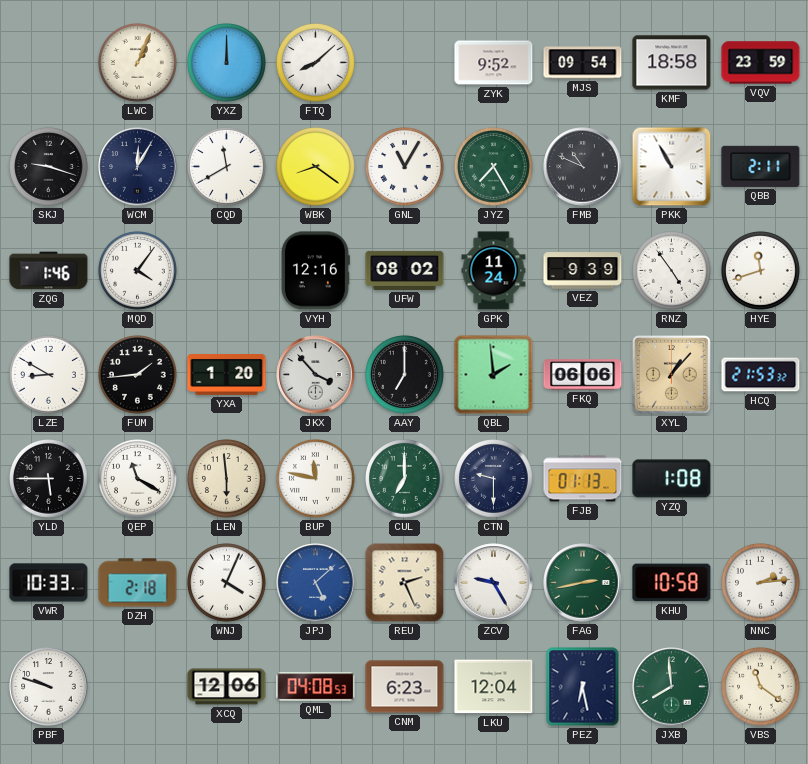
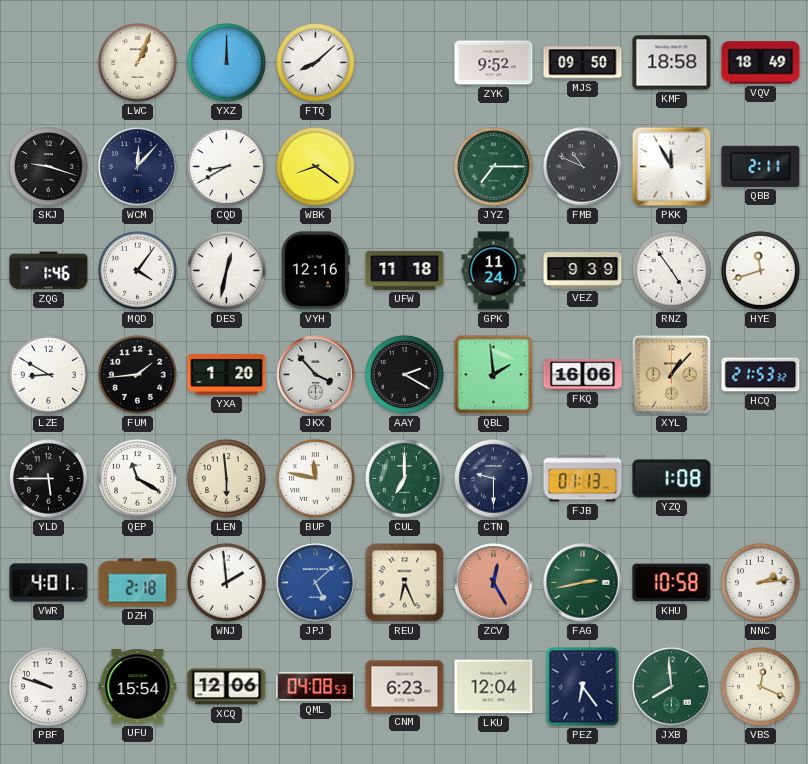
MJS: 09:54 -> 09:50
VQV: 23:59 -> 18:49
WCM: 12:05 -> 12:07
CQD: 11:40 -> 8:40
GNL: 11:05 -> none
JYZ: 7:25 -> 7:15
PKK: 10:55 -> 11:55
DES: none -> 12:32
UFW: 08:02 -> 11:18
AAY: 7:00 -> 2:20
FKQ: 06:06 -> 16:06
VWR: 10:33 -> 4:01
WNJ: 4:04 -> 1:59
REU: 2:26 -> 6:26
ZCV: 9:25 -> 12:25
ZCV dial: white -> salmon
UFU: none -> 15:54
PEZ: 6:28 -> 6:24
VBS: 11:21 -> 12:19
